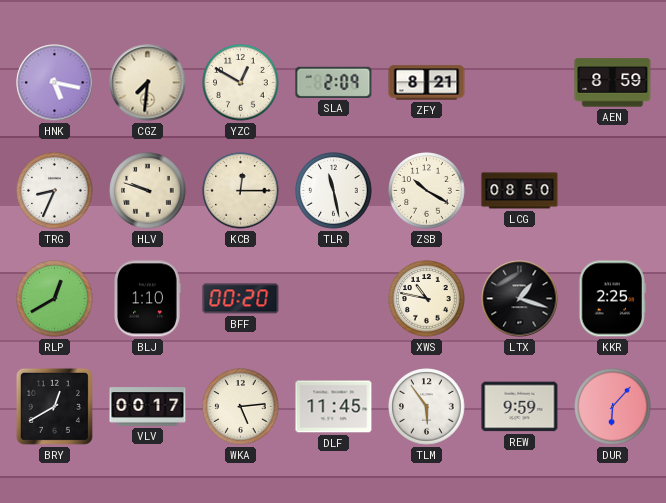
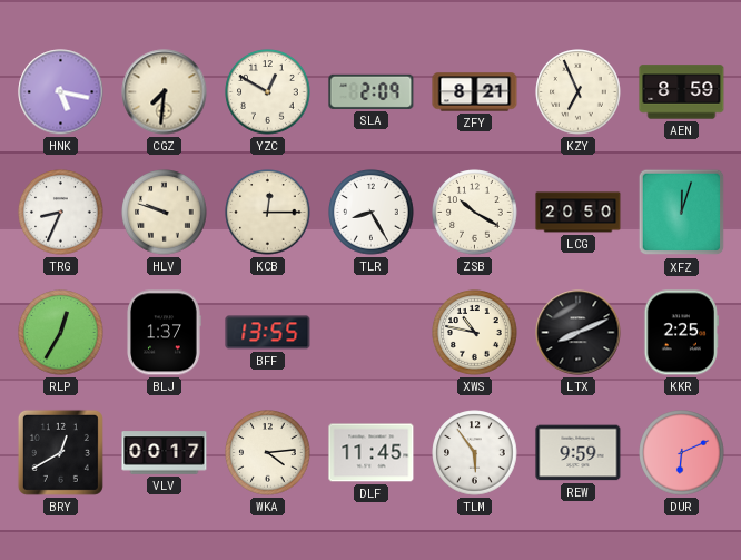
KZY: none -> 6:56
TLR: 11:28 -> 8:25
LCG: 08:50 -> 20:50
XFZ: none -> 12:03
RLP: 12:40 -> 12:35
BLJ: 1:10 -> 1:37
BFF: 00:20 -> 13:55
LTX: 1:18 -> 8:11
WKA: 5:14 -> 4:14
DUR: 6:07 -> 6:11
